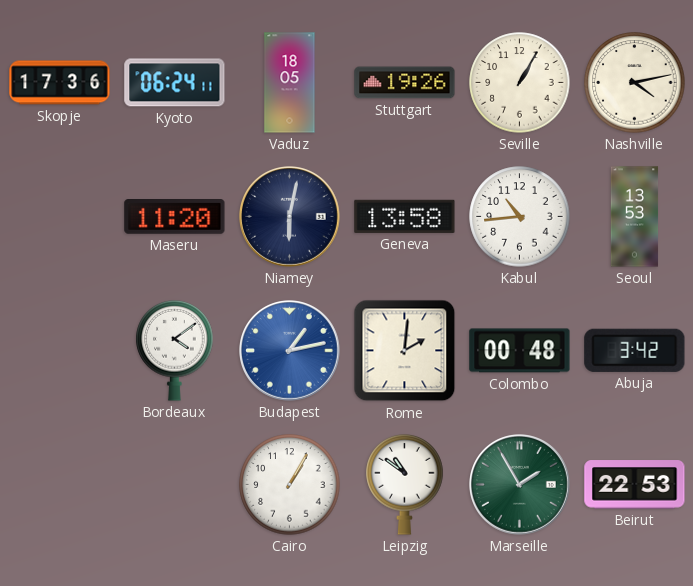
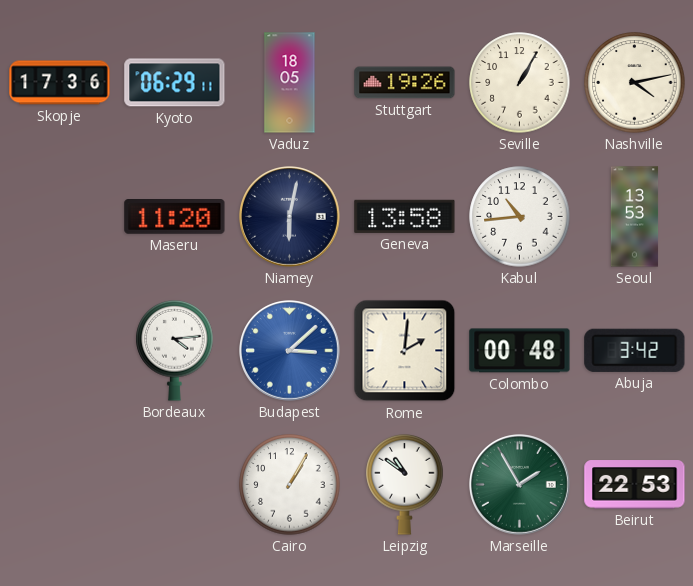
Kyoto: 06:24 -> 06:29
Bordeaux: 4:09 -> 4:14
Budapest: 1:13 -> 3:08
